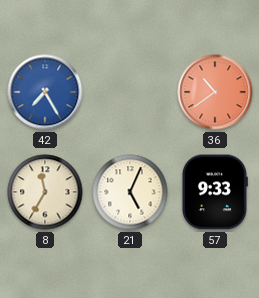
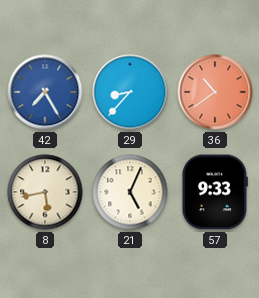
29: none -> 8:37
8: 11:35 -> 5:43
